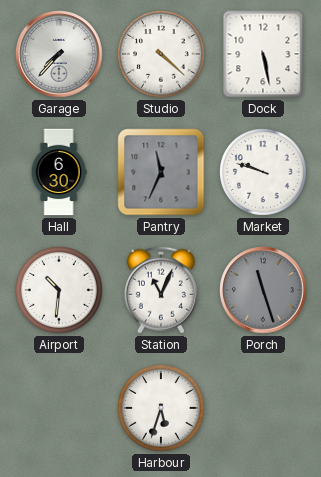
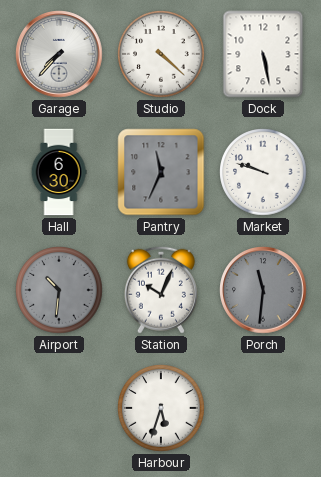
Airport dial: white -> grey
Station: 11:04 -> 10:04
Porch: 11:27 -> 11:31
